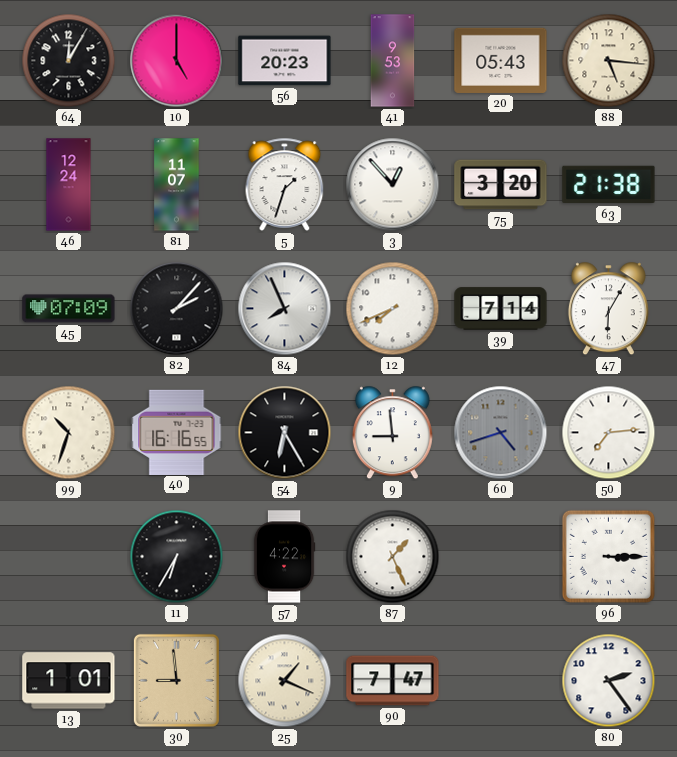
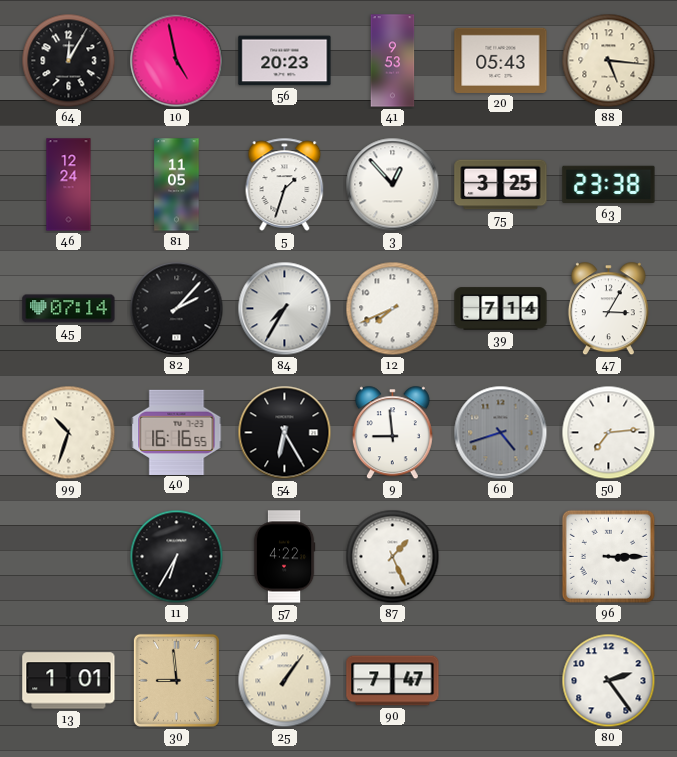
10: 5:00 -> 4:58
81: 11:07 -> 11:05
75: 3:20 -> 3:25
63: 21:38 -> 23:38
45: 07:09 -> 07:14
84: 7:56 -> 7:35
47: 6:05 -> 3:05
25: 1:19 -> 1:06
